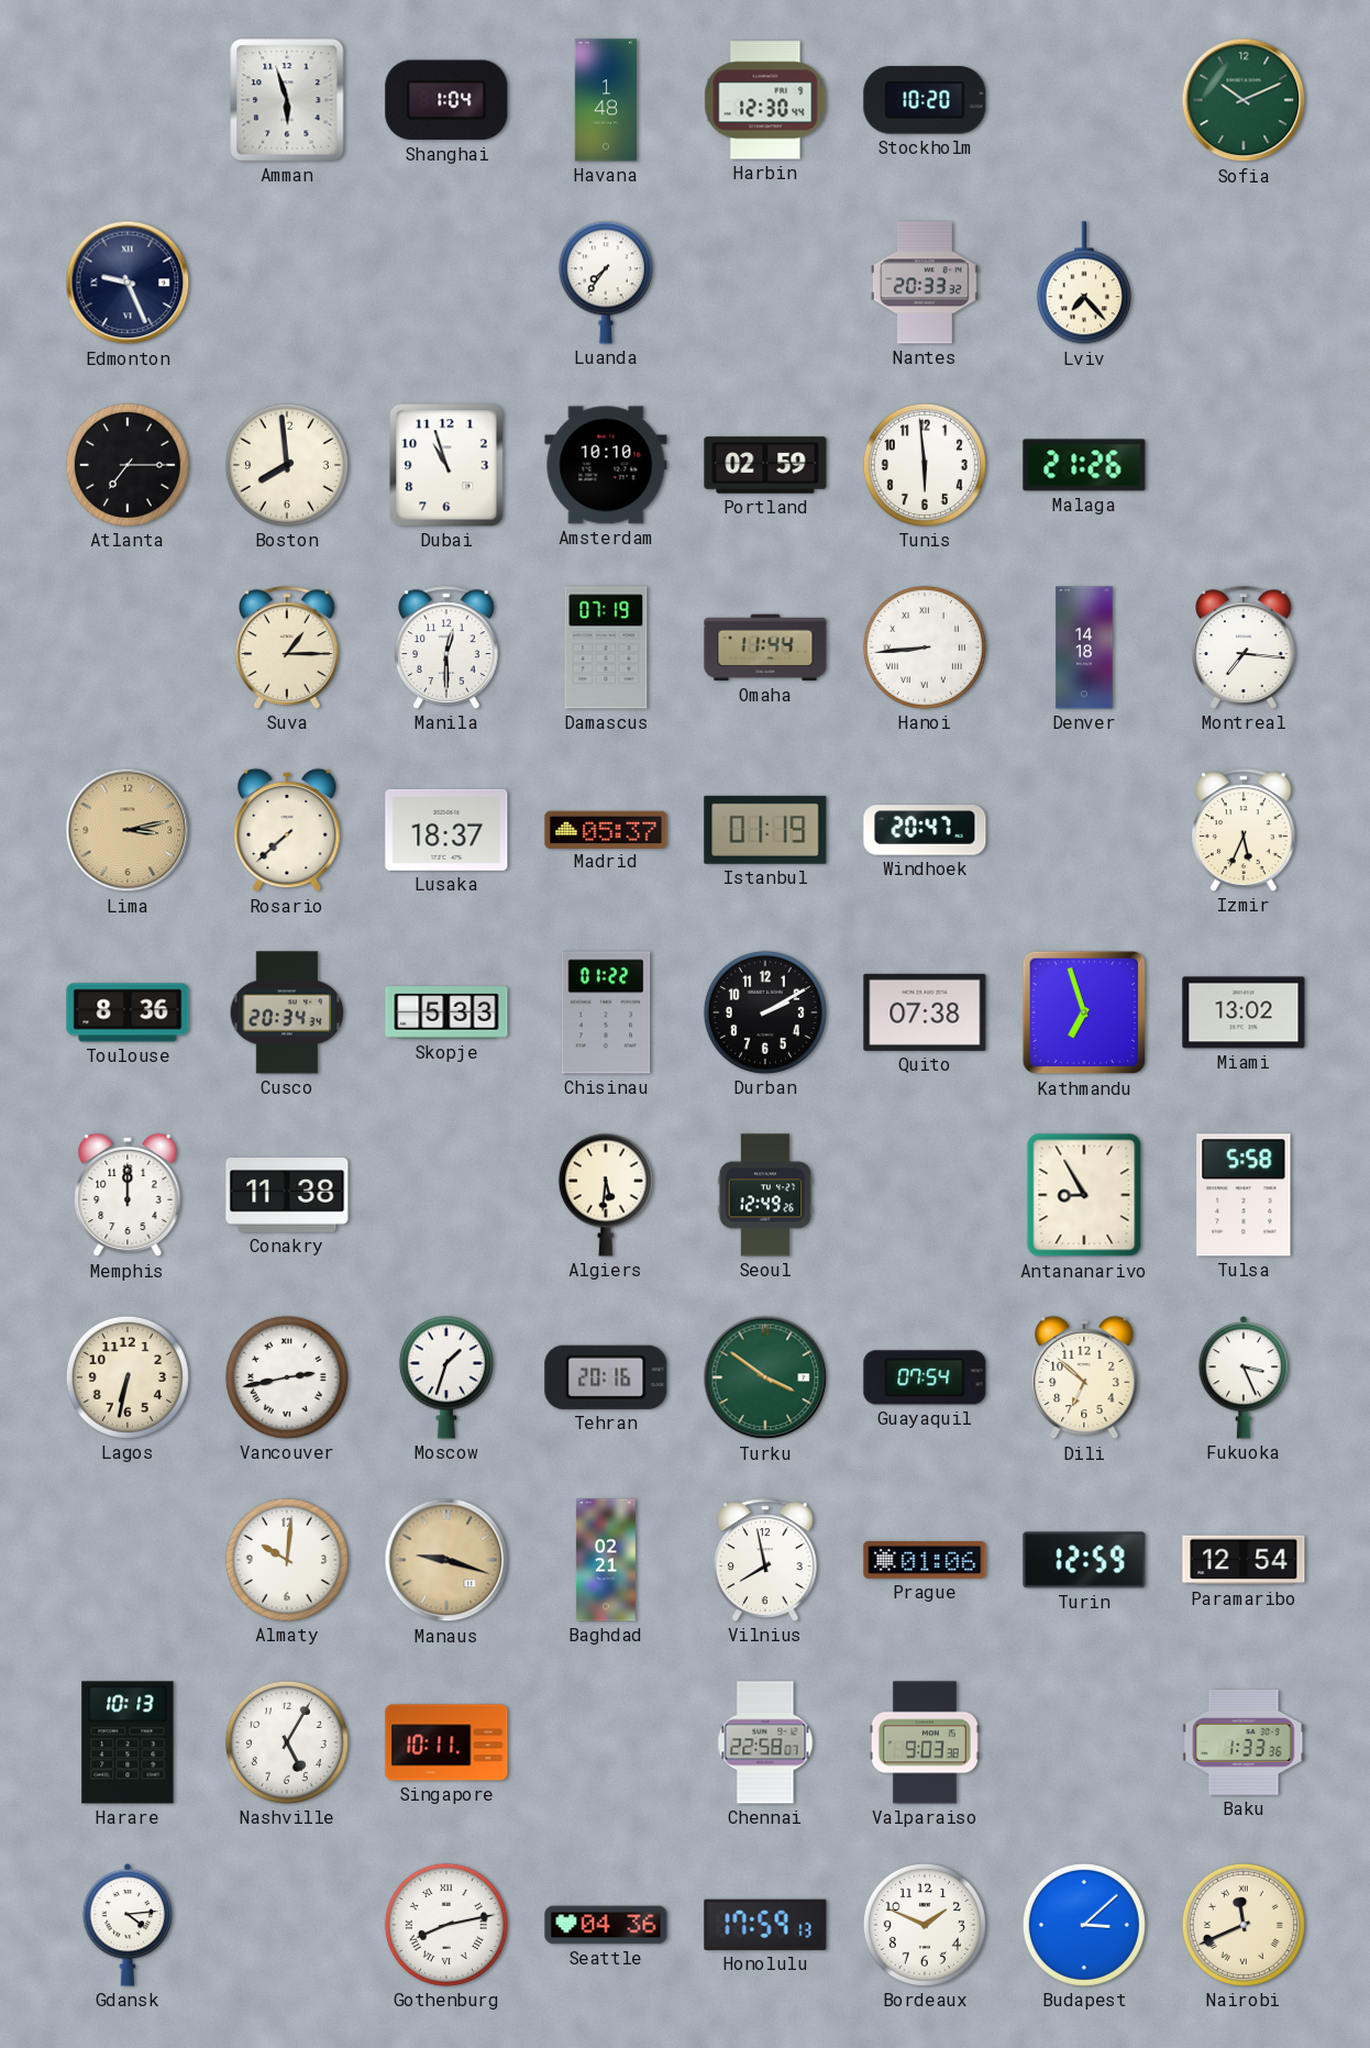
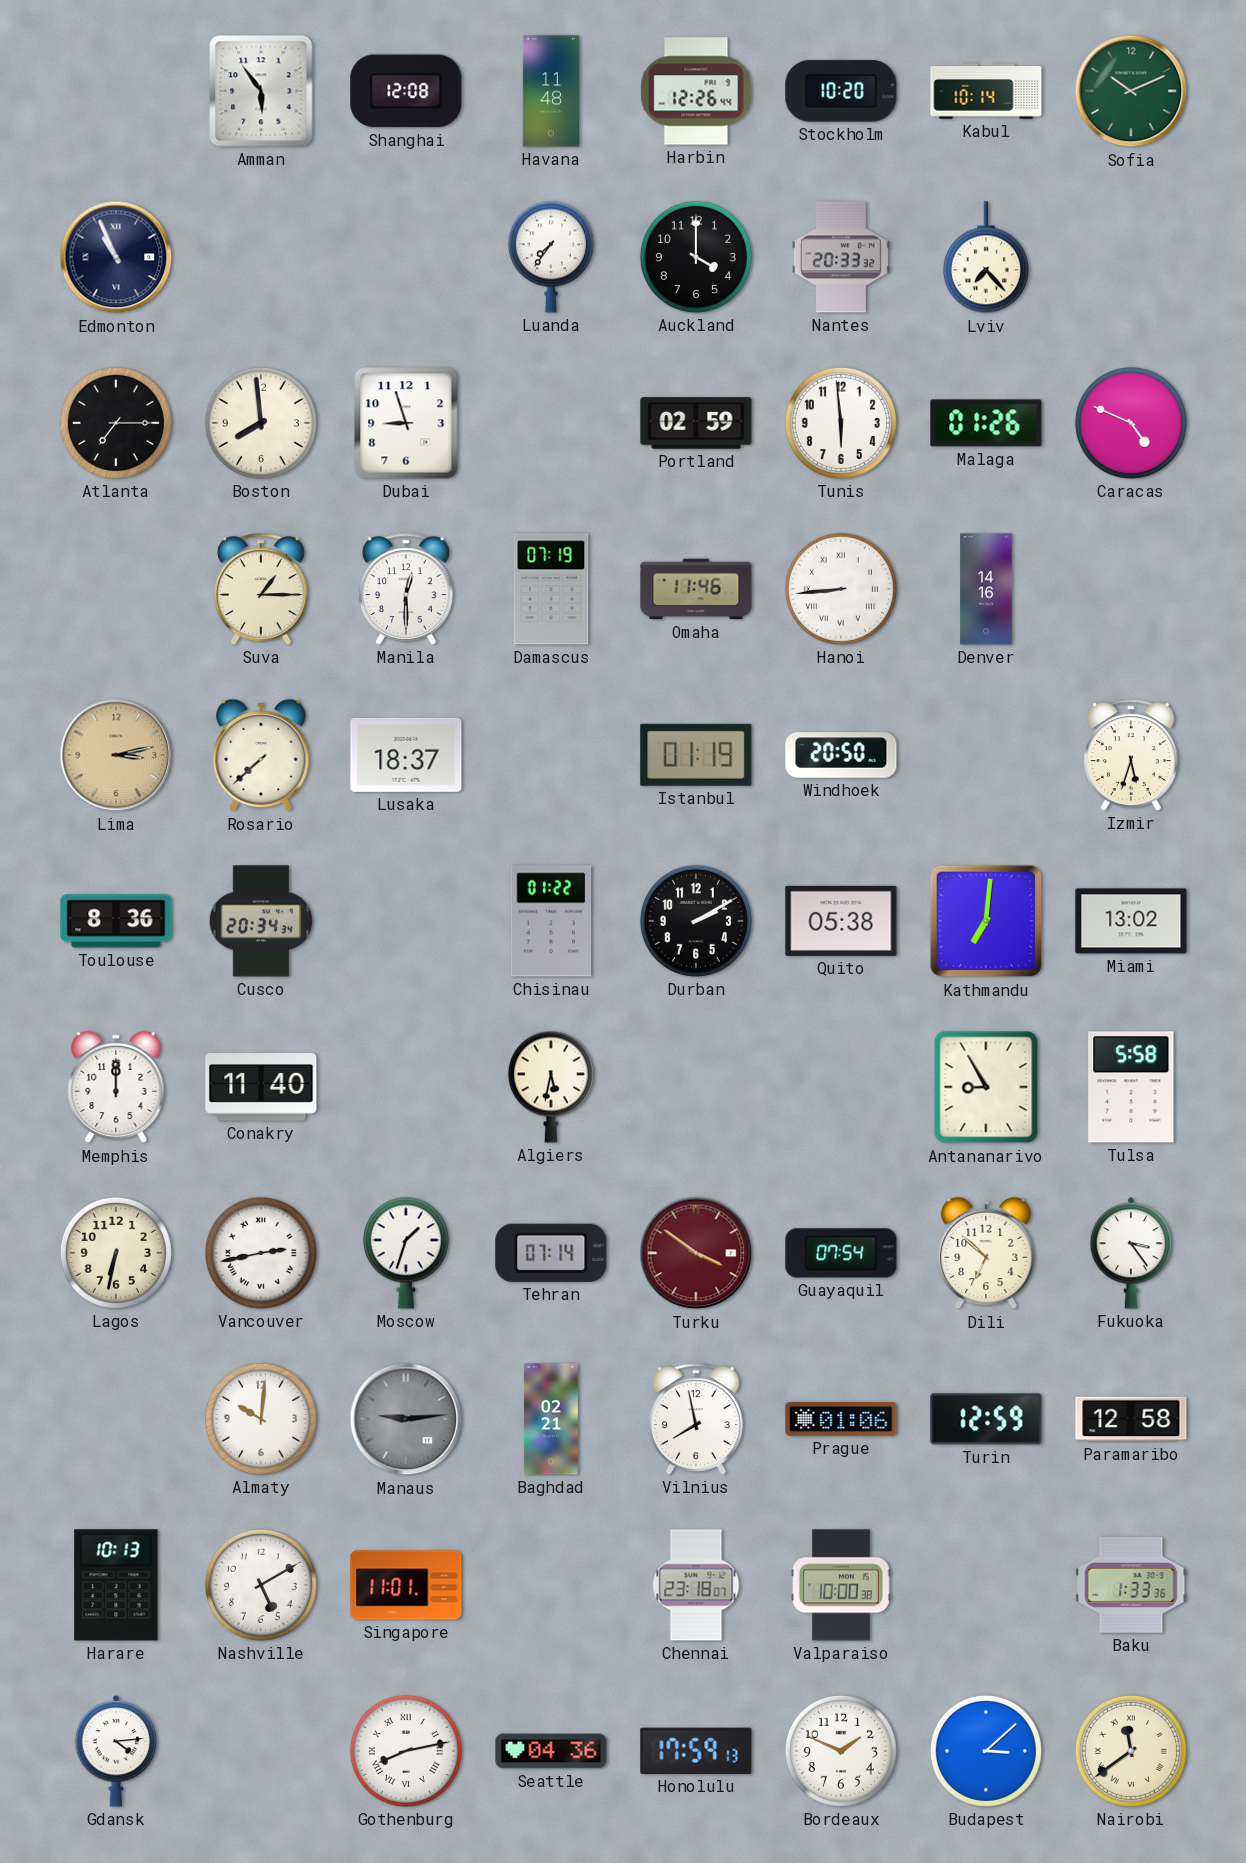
Amman: 5:57 -> 5:54
Shanghai: 1:04 -> 12:08
Havana: 1:48 -> 11:48
Harbin: 12:30 -> 12:26
Kabul: none -> 10:14
Edmonton: 9:26 -> 10:56
Auckland: none -> 4:00
Dubai: 10:57 -> 8:57
Amsterdam: 10:10 -> none
Malaga: 21:26 -> 01:26
Caracas: none -> 4:49
Omaha: 11:44 -> 11:46
Denver: 14:18 -> 14:16
Montreal: 7:16 -> none
Madrid: 05:37 -> none
Windhoek: 20:47 -> 20:50
Izmir: 5:34 -> 5:33
Skopje: 5:33 -> none
Quito: 07:38 -> 05:38
Kathmandu: 6:57 -> 7:01
Conakry: 11:38 -> 11:40
Algiers: 5:31 -> 5:32
Seoul: 12:49 -> none
Tehran: 20:16 -> 07:14
Turku dial: green -> burgundy
Fukuoka: 3:26 -> 3:24
Manaus: 9:18 -> 9:14
Manaus dial: champagne -> grey
Paramaribo: 12:54 -> 12:58
Nashville: 5:05 -> 5:10
Singapore: 10:11 -> 11:01
Chennai: 22:58 -> 23:18
Valparaiso: 9:03 -> 10:00
Nairobi: 11:41 -> 11:39
